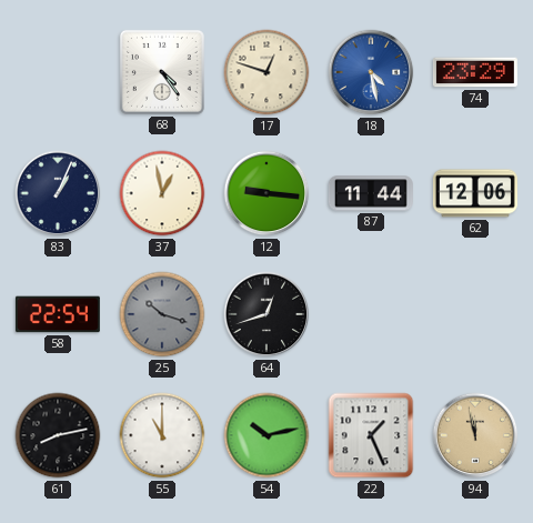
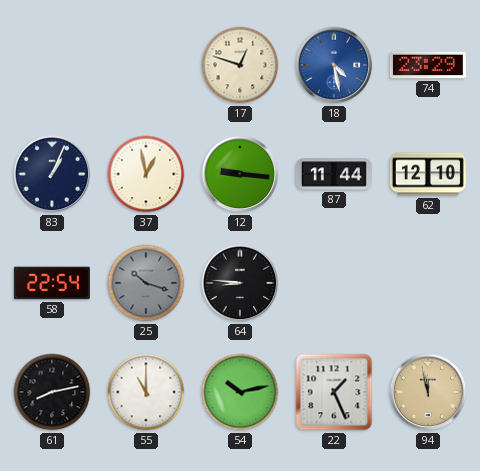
68: 4:24 -> none
62: 12:06 -> 12:10
64: 12:42 -> 8:46
